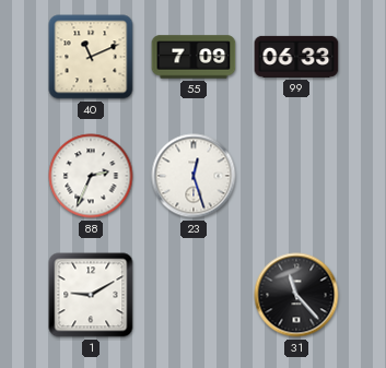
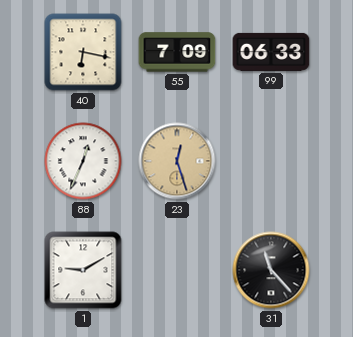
40: 11:11 -> 6:17
88: 2:34 -> 12:34
23 dial: white -> champagne
